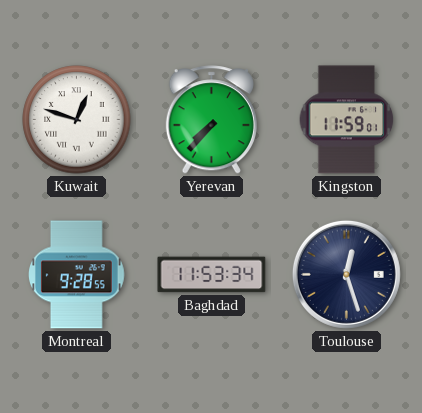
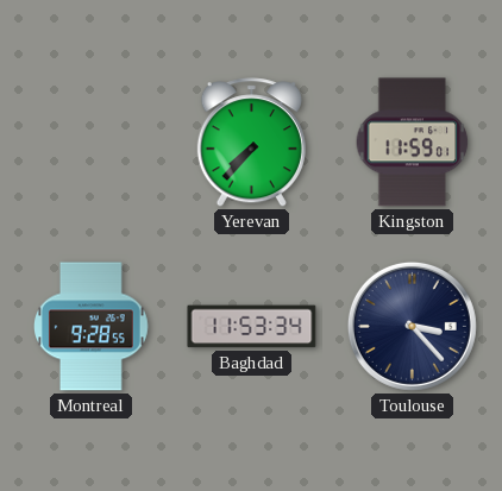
Kuwait: 12:48 -> none
Toulouse: 12:27 -> 3:23
